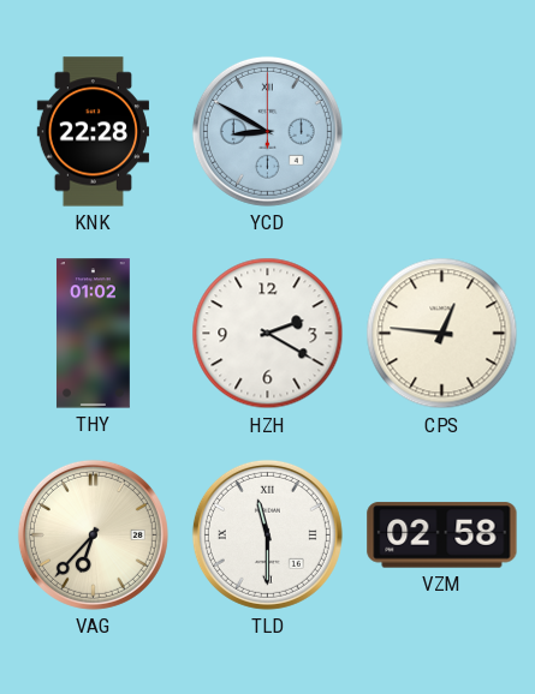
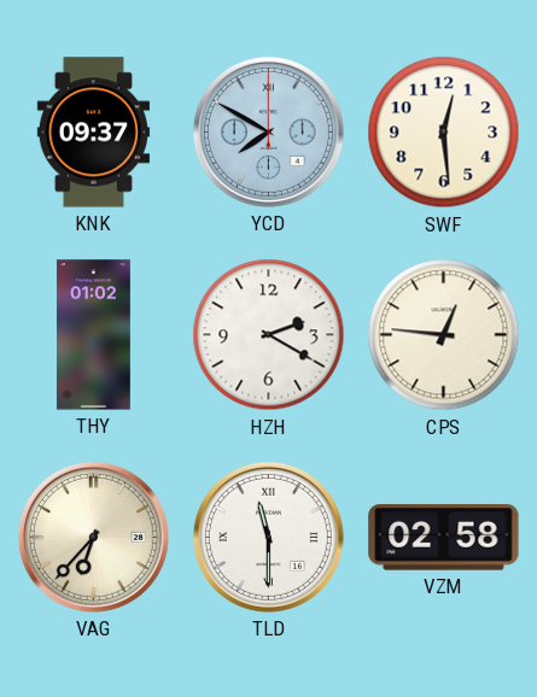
KNK: 22:28 -> 09:37
YCD: 8:50 -> 7:50
SWF: none -> 12:29
